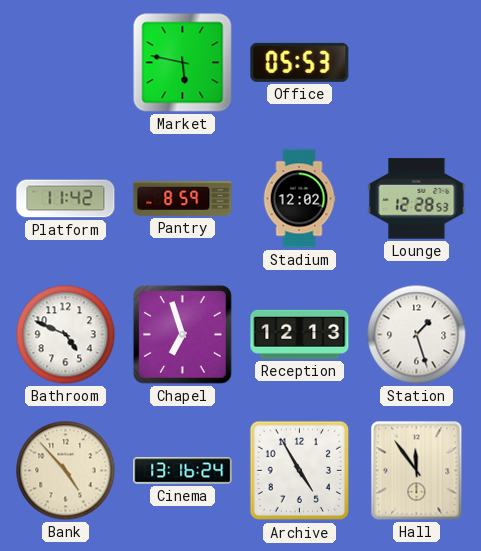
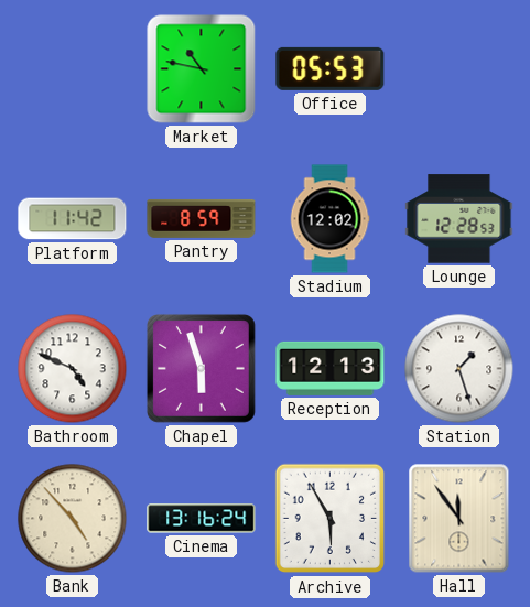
Market: 5:47 -> 10:47
Chapel: 6:57 -> 5:57
Archive: 4:55 -> 5:55
